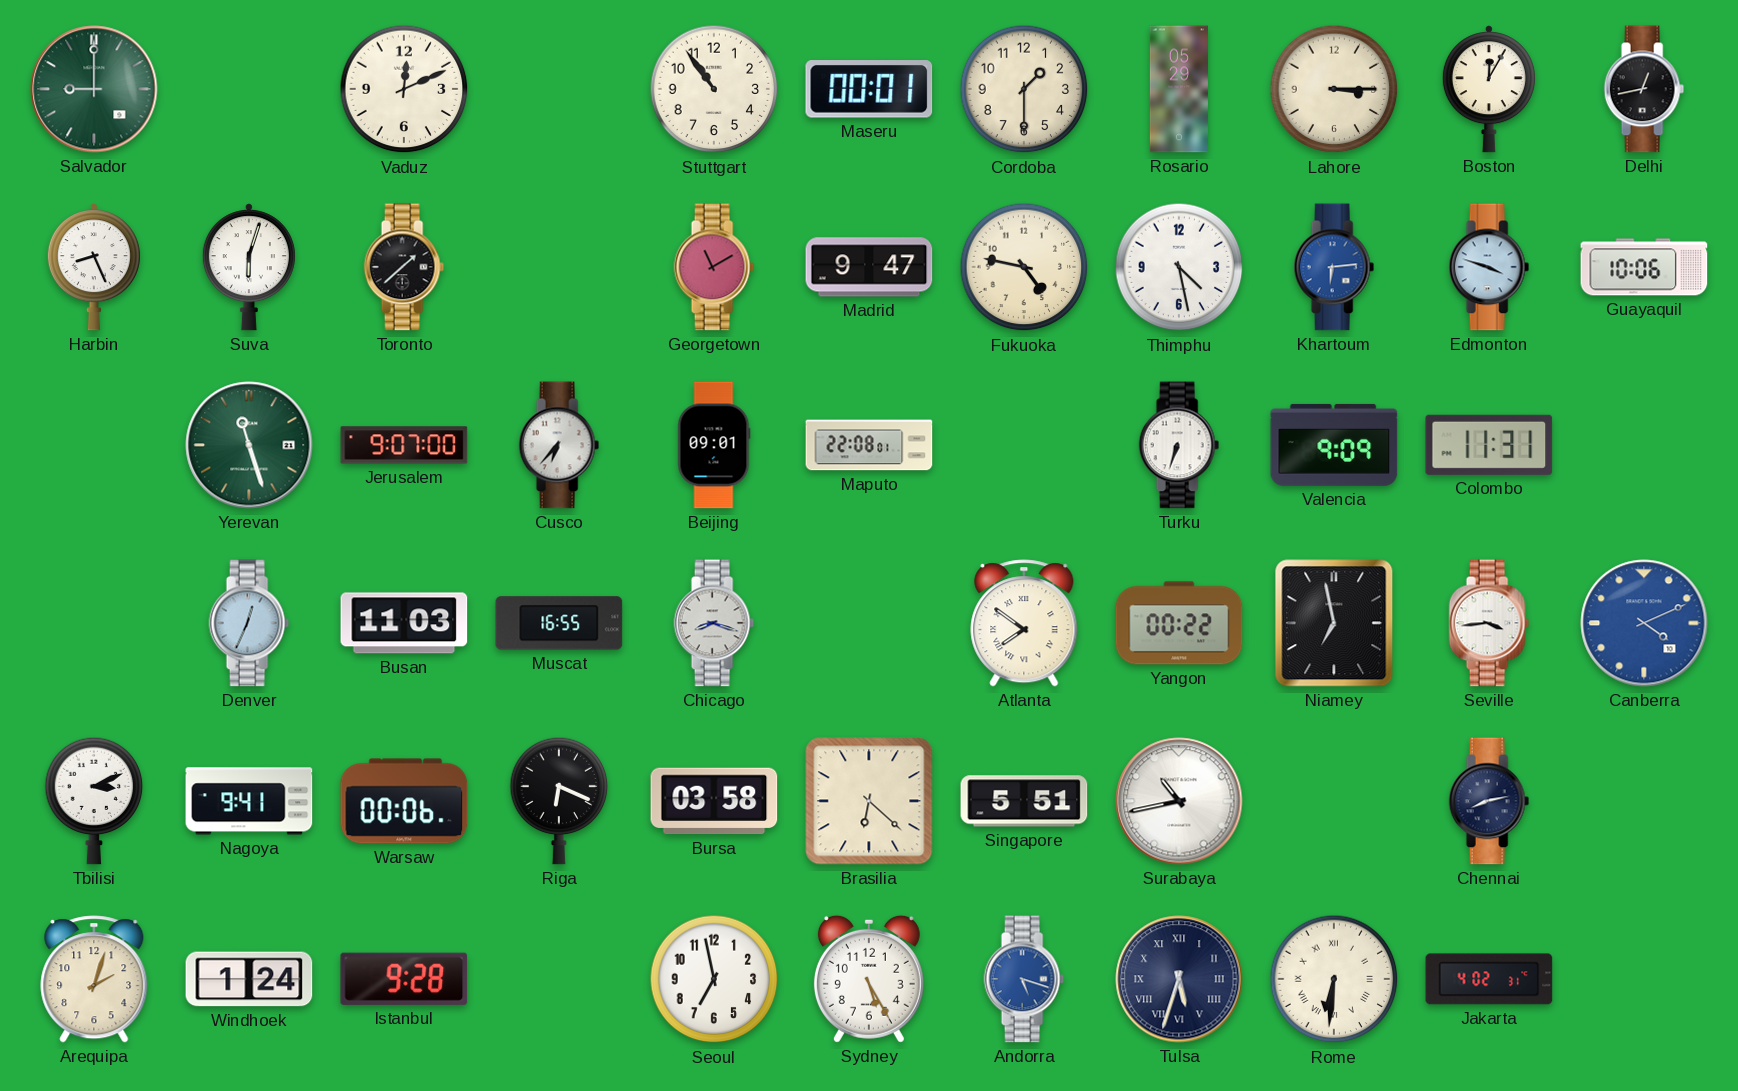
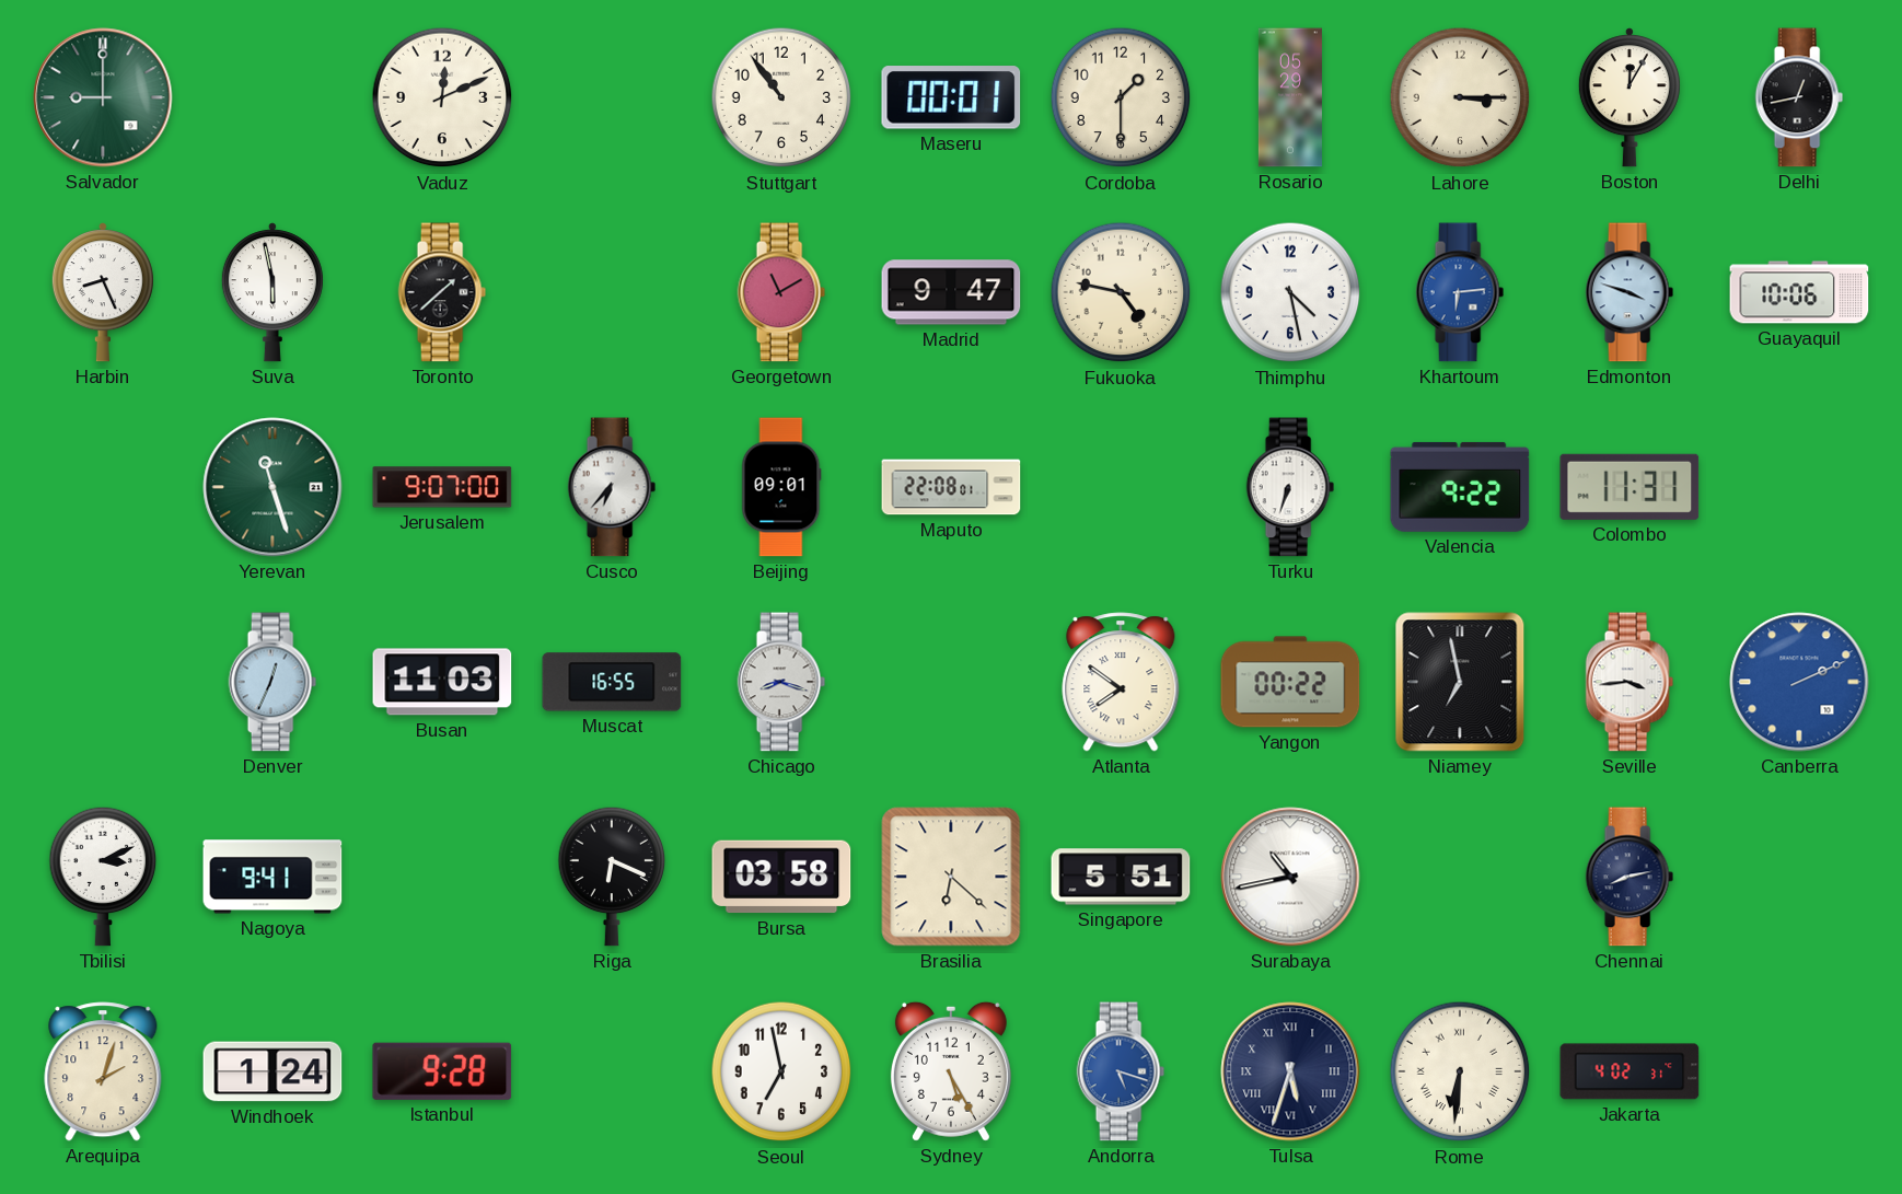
Suva: 6:03 -> 5:58
Valencia: 9:09 -> 9:22
Canberra: 4:11 -> 2:11
Warsaw: 00:06 -> none
